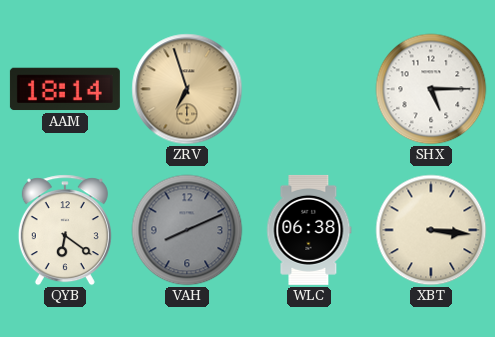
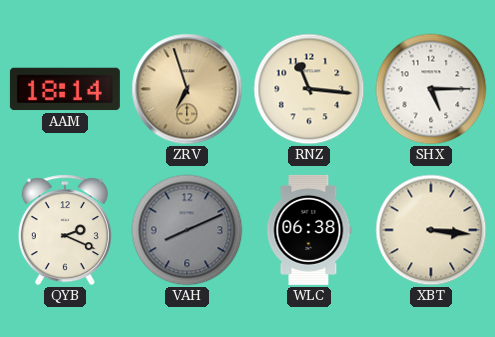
RNZ: none -> 11:16
QYB: 6:21 -> 2:19
